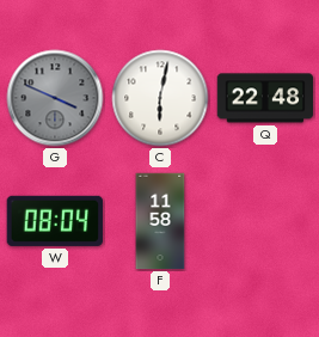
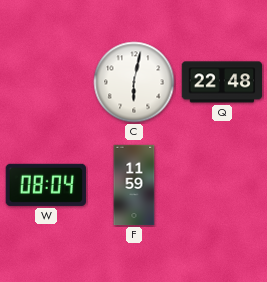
G: 3:49 -> none
F: 11:58 -> 11:59
